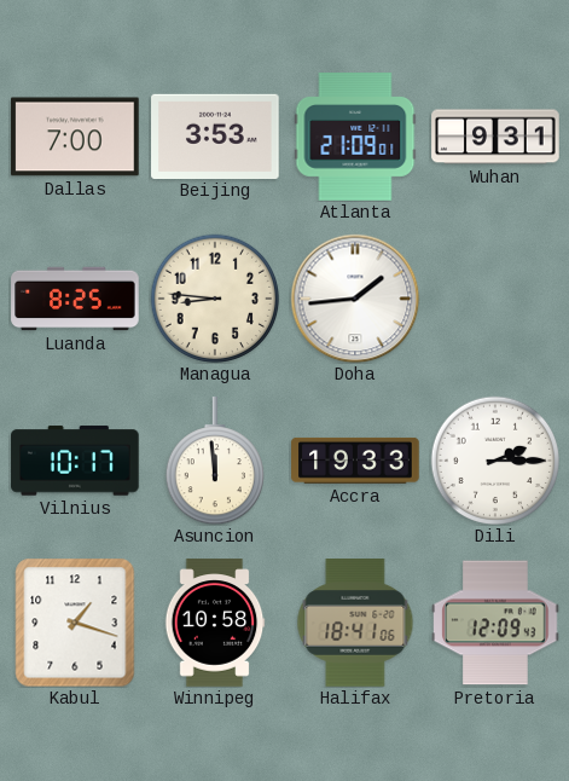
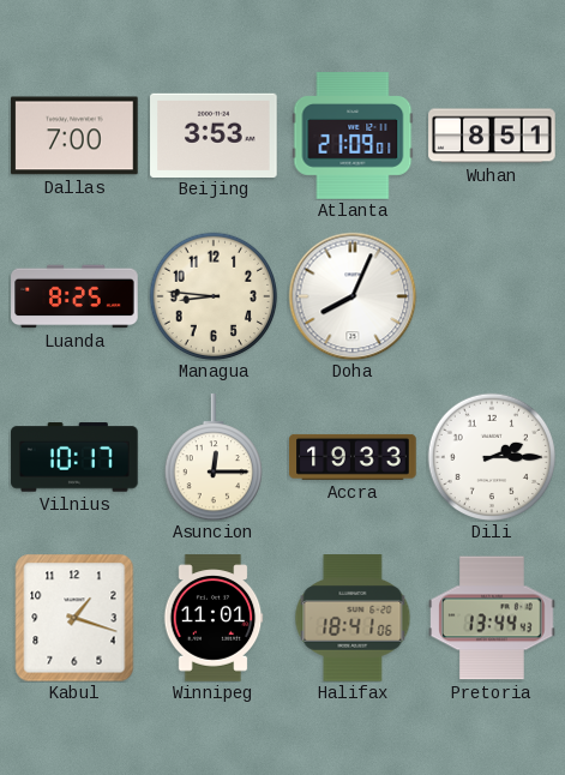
Wuhan: 9:31 -> 8:51
Doha: 1:44 -> 8:04
Asuncion: 11:59 -> 12:15
Winnipeg: 10:58 -> 11:01
Pretoria: 12:09 -> 13:44
